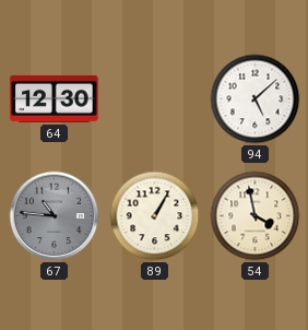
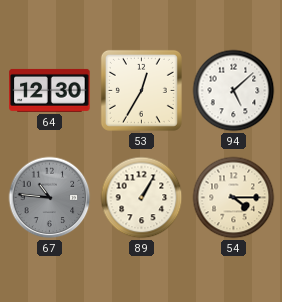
53: none -> 12:35
54: 3:58 -> 4:15
